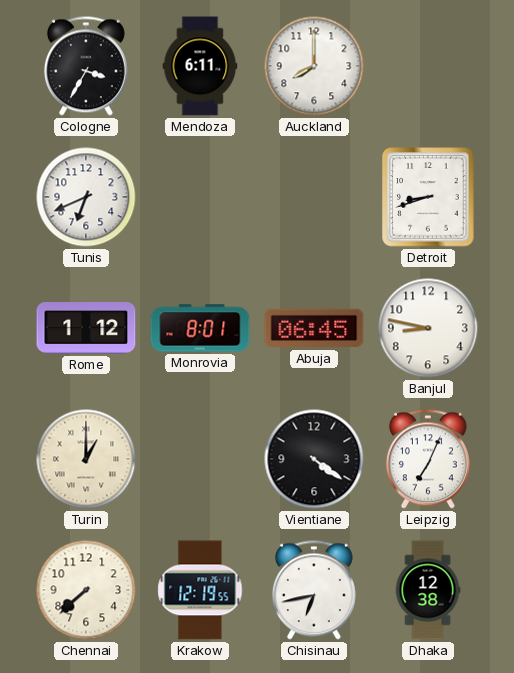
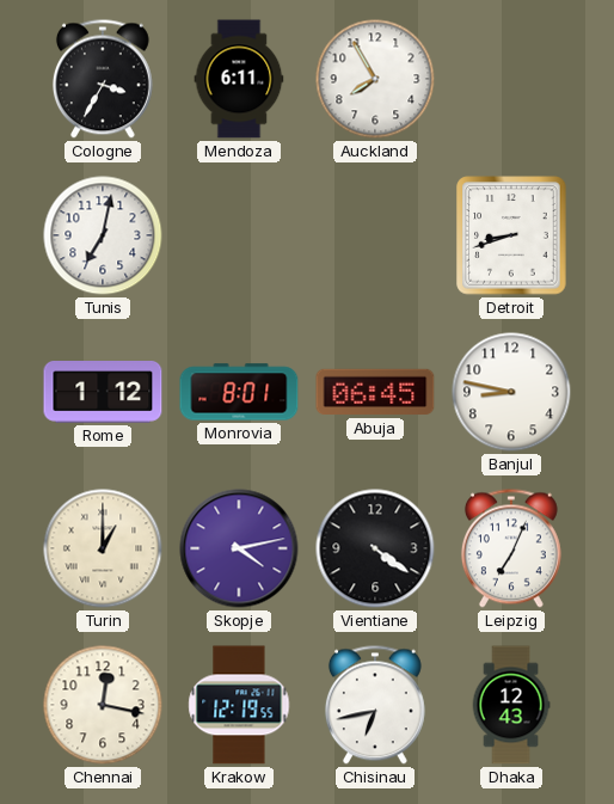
Auckland: 8:00 -> 7:55
Tunis: 6:41 -> 7:02
Skopje: none -> 4:13
Chennai: 7:38 -> 12:17
Dhaka: 12:38 -> 12:43
